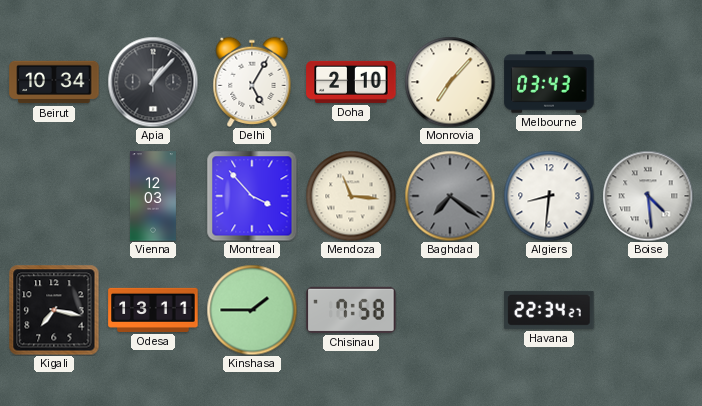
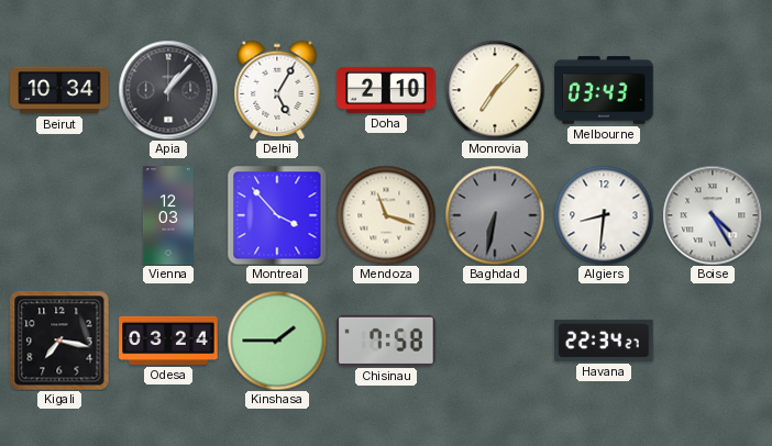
Mendoza: 11:16 -> 11:18
Baghdad: 7:21 -> 6:32
Boise: 4:29 -> 4:25
Odesa: 13:11 -> 03:24
